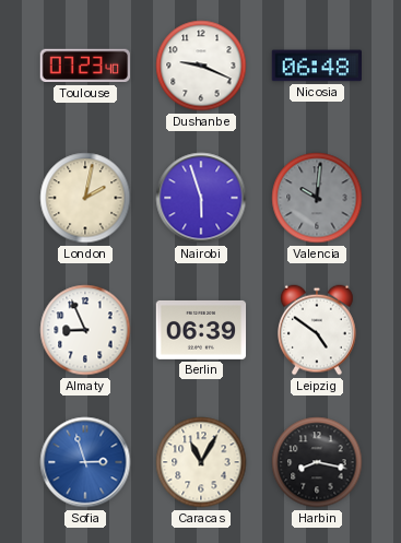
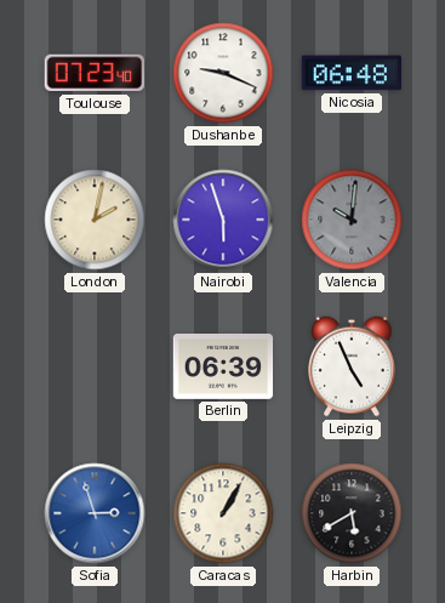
Almaty: 8:56 -> none
Leipzig: 4:51 -> 4:56
Caracas: 11:05 -> 1:05
Harbin: 8:17 -> 5:40
